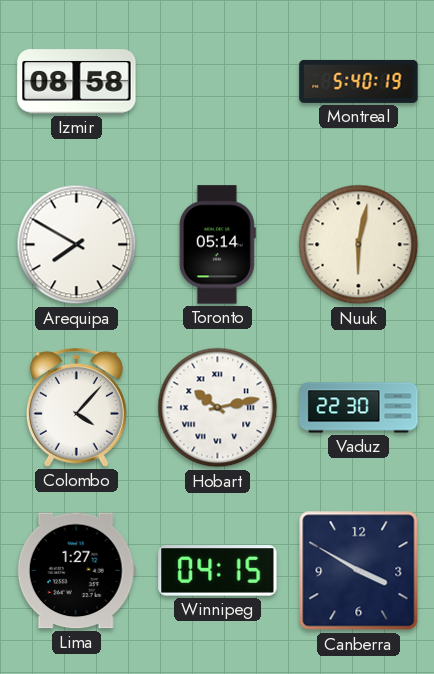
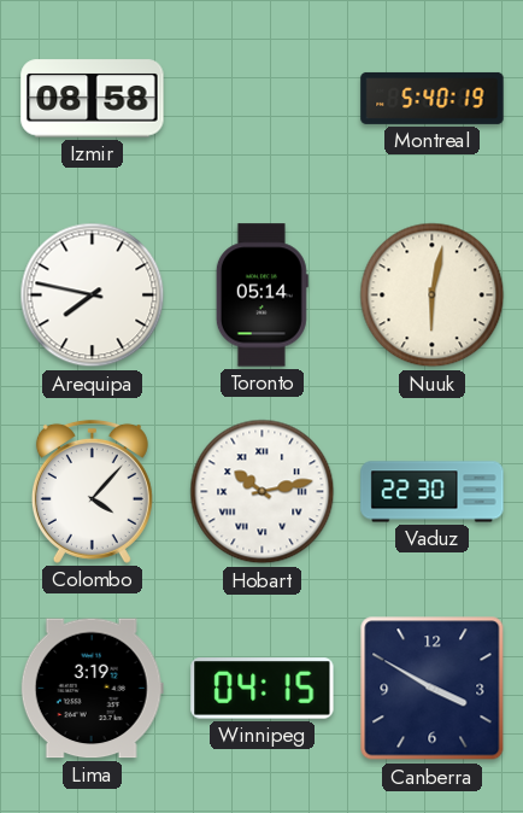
Arequipa: 7:50 -> 7:47
Lima: 1:27 -> 3:19
